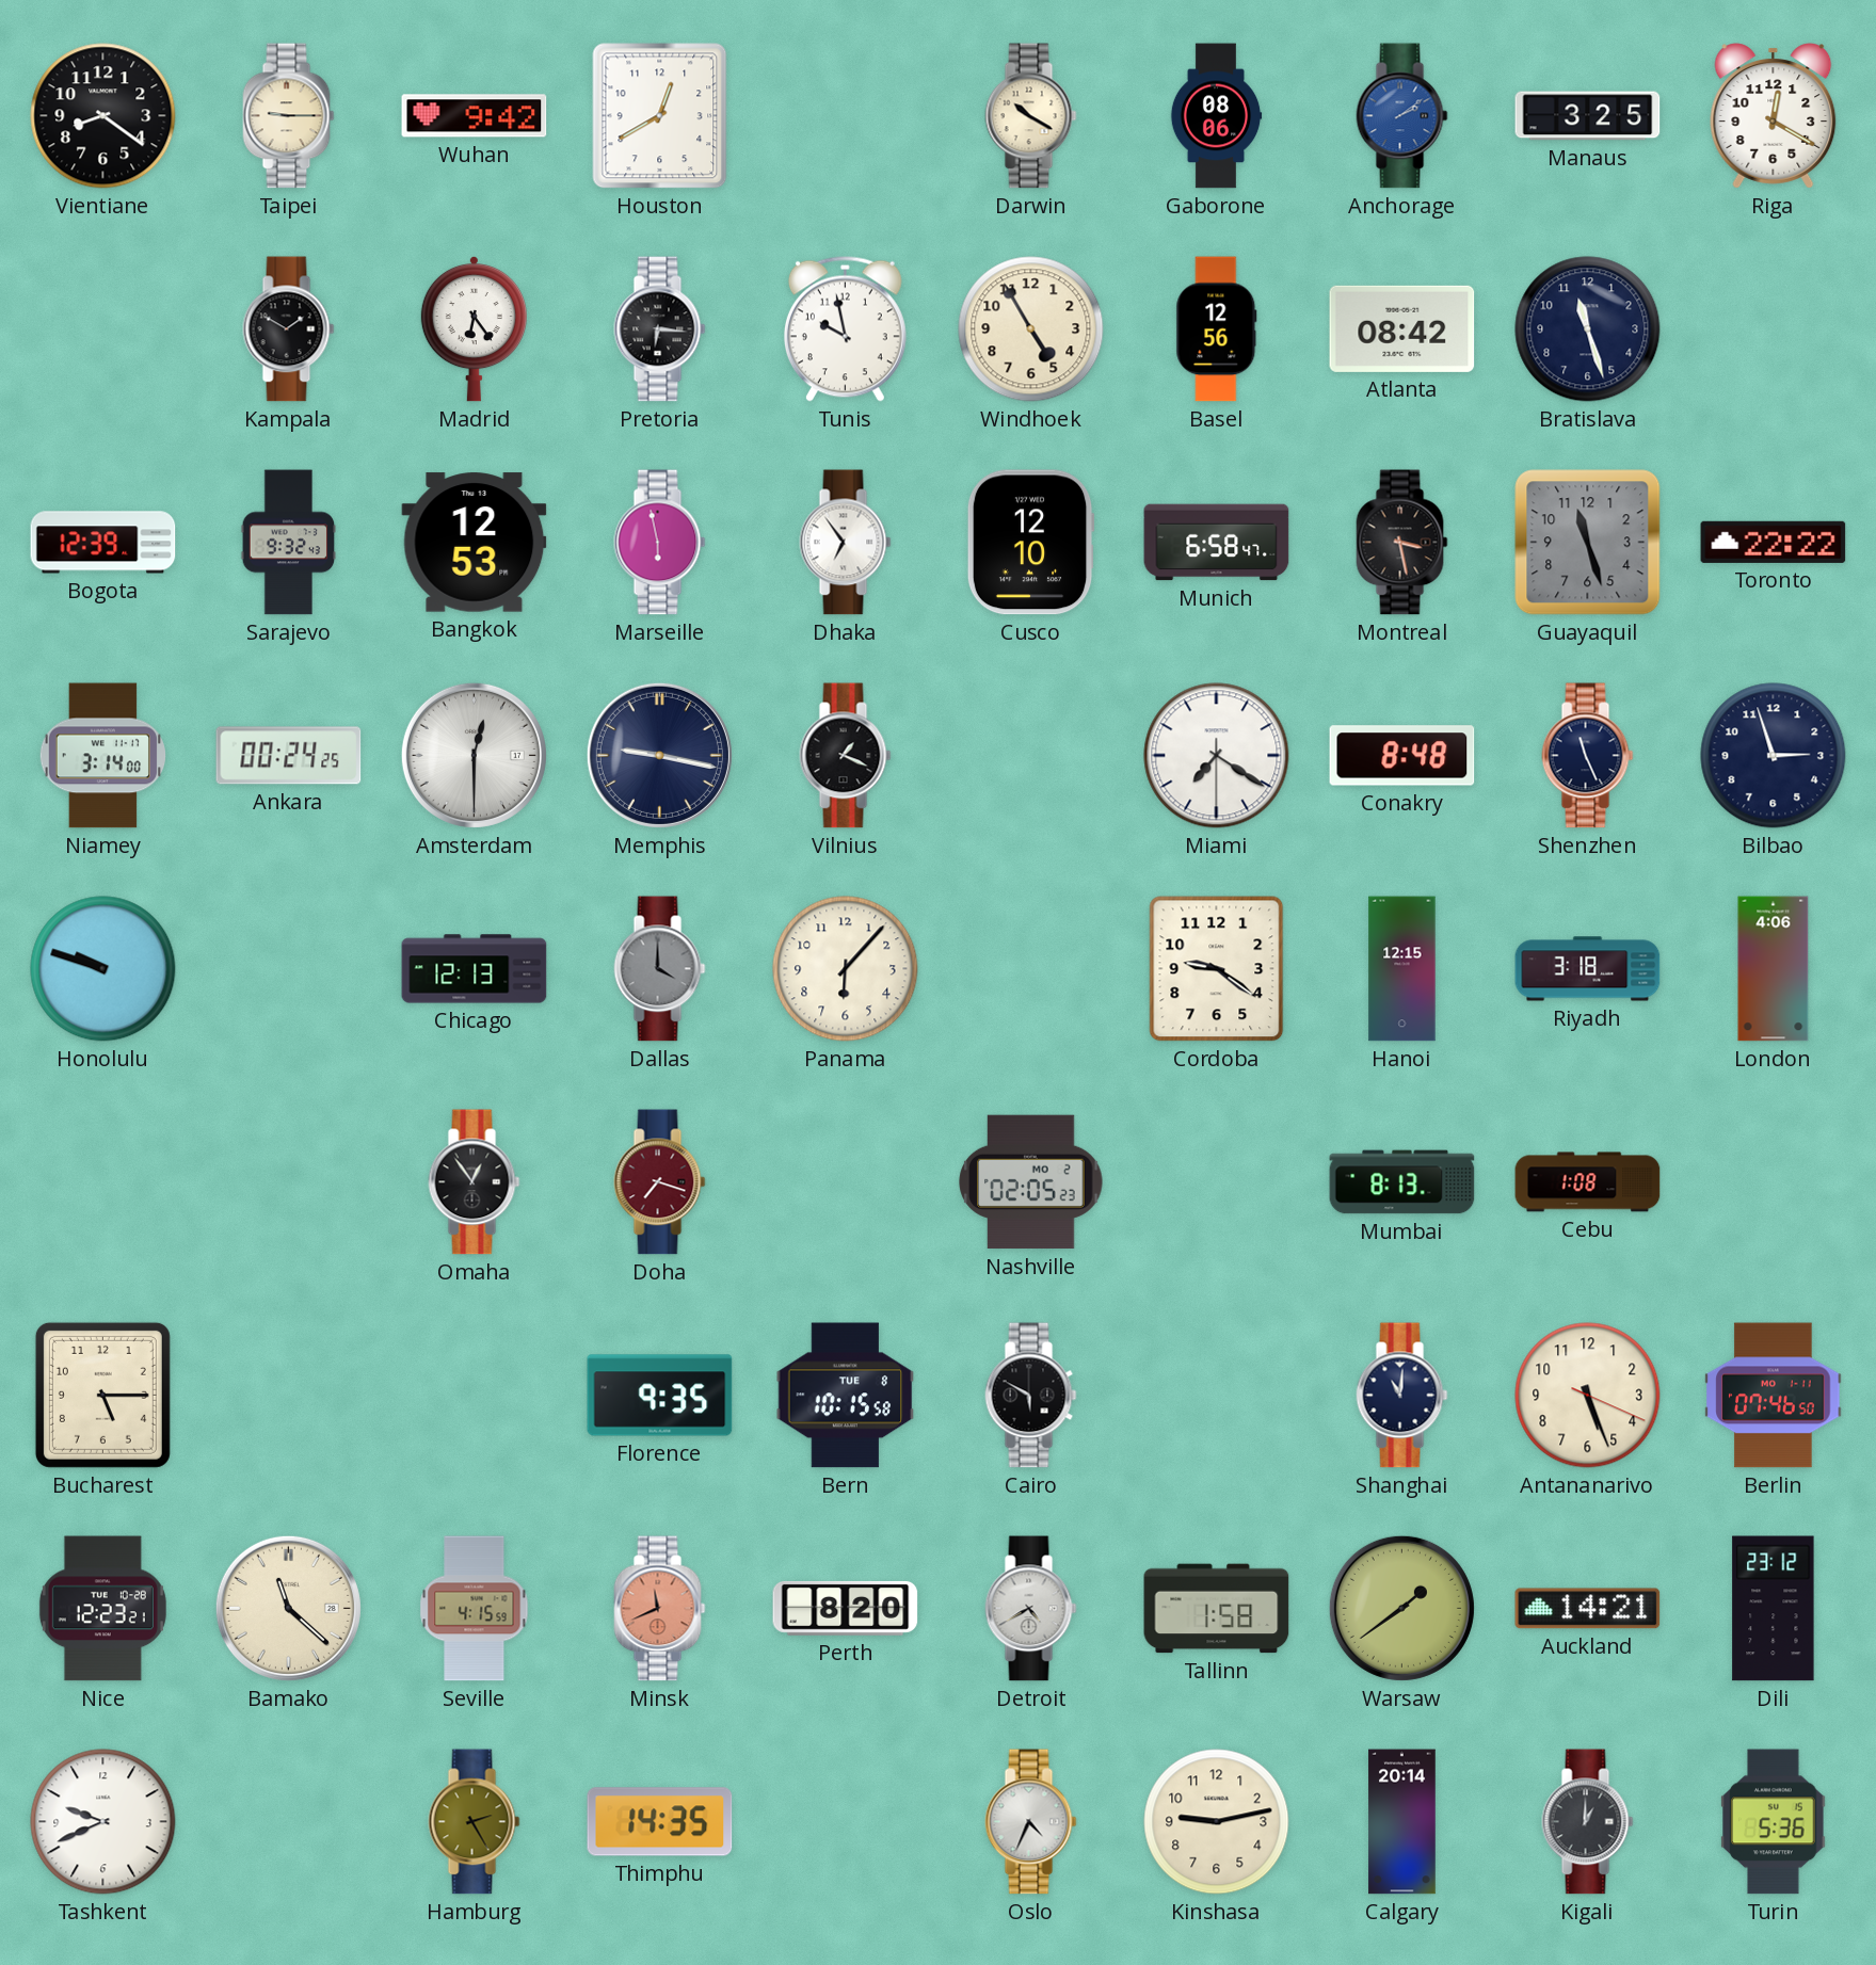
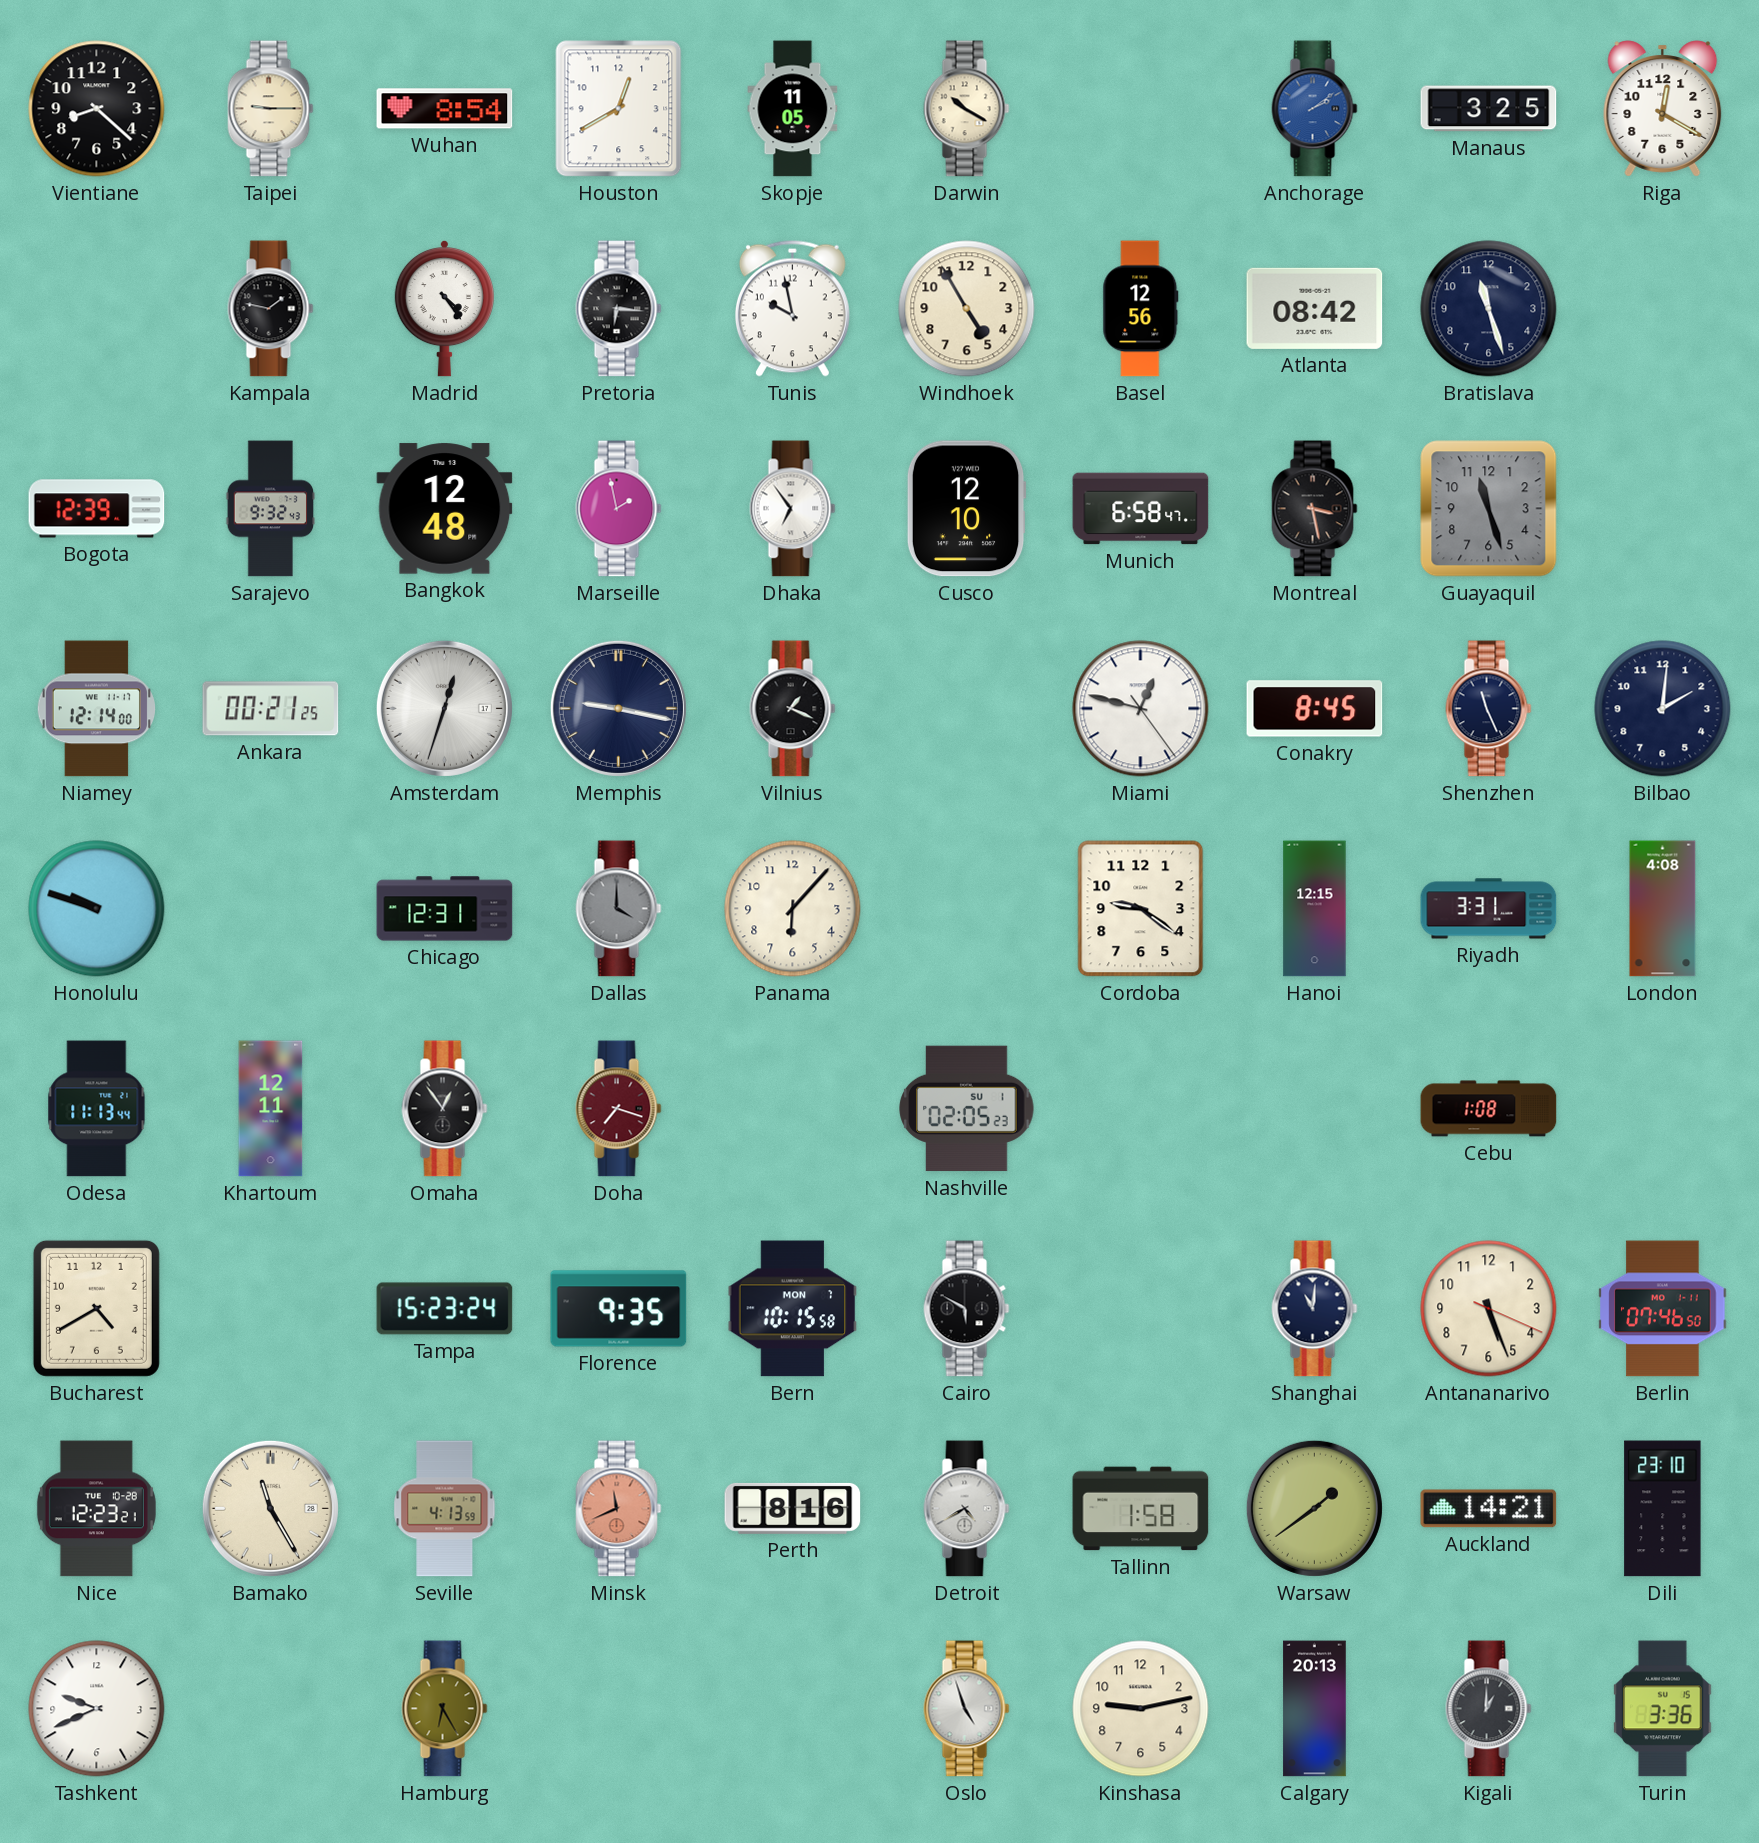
Vientiane: 8:21 -> 8:22
Wuhan: 9:42 -> 8:54
Skopje: none -> 11:05
Gaborone: 08:06 -> none
Kampala: 1:50 -> 1:47
Madrid: 6:24 -> 4:24
Bangkok: 12:53 -> 12:48
Marseille: 5:58 -> 1:58
Toronto: 22:22 -> none
Niamey: 3:14 -> 12:14
Ankara: 00:24 -> 00:21
Amsterdam: 12:30 -> 12:33
Miami: 7:20 -> 12:47
Conakry: 8:48 -> 8:45
Bilbao: 2:57 -> 2:01
Chicago: 12:13 -> 12:31
Riyadh: 3:18 -> 3:31
London: 4:06 -> 4:08
Odesa: none -> 11:13
Khartoum: none -> 12:11
Nashville date: MO 2 -> SU 1
Mumbai: 8:13 -> none
Bucharest: 5:15 -> 4:40
Tampa: none -> 15:23
Bern date: TUE 8 -> MON 7
Bamako: 11:22 -> 11:25
Seville: 4:15 -> 4:13
Perth: 8:20 -> 8:16
Dili: 23:12 -> 23:10
Hamburg: 2:25 -> 6:25
Thimphu: 14:35 -> none
Oslo: 4:34 -> 4:57
Calgary: 20:14 -> 20:13
Turin: 5:36 -> 3:36
